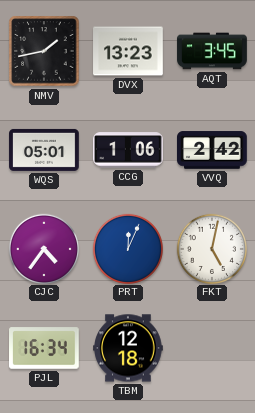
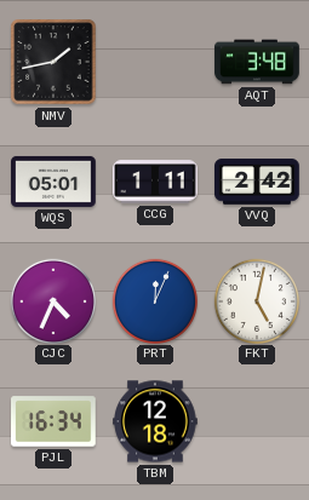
DVX: 13:23 -> none
AQT: 3:45 -> 3:48
CCG: 1:06 -> 1:11
CJC: 4:36 -> 4:34
